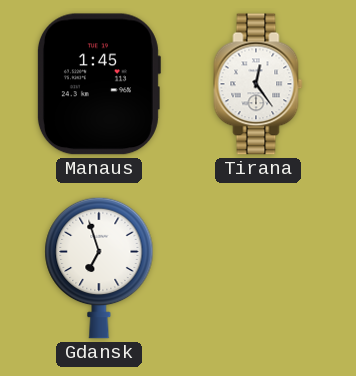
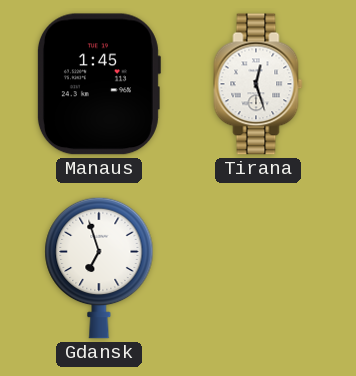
Tirana: 12:24 -> 12:27
